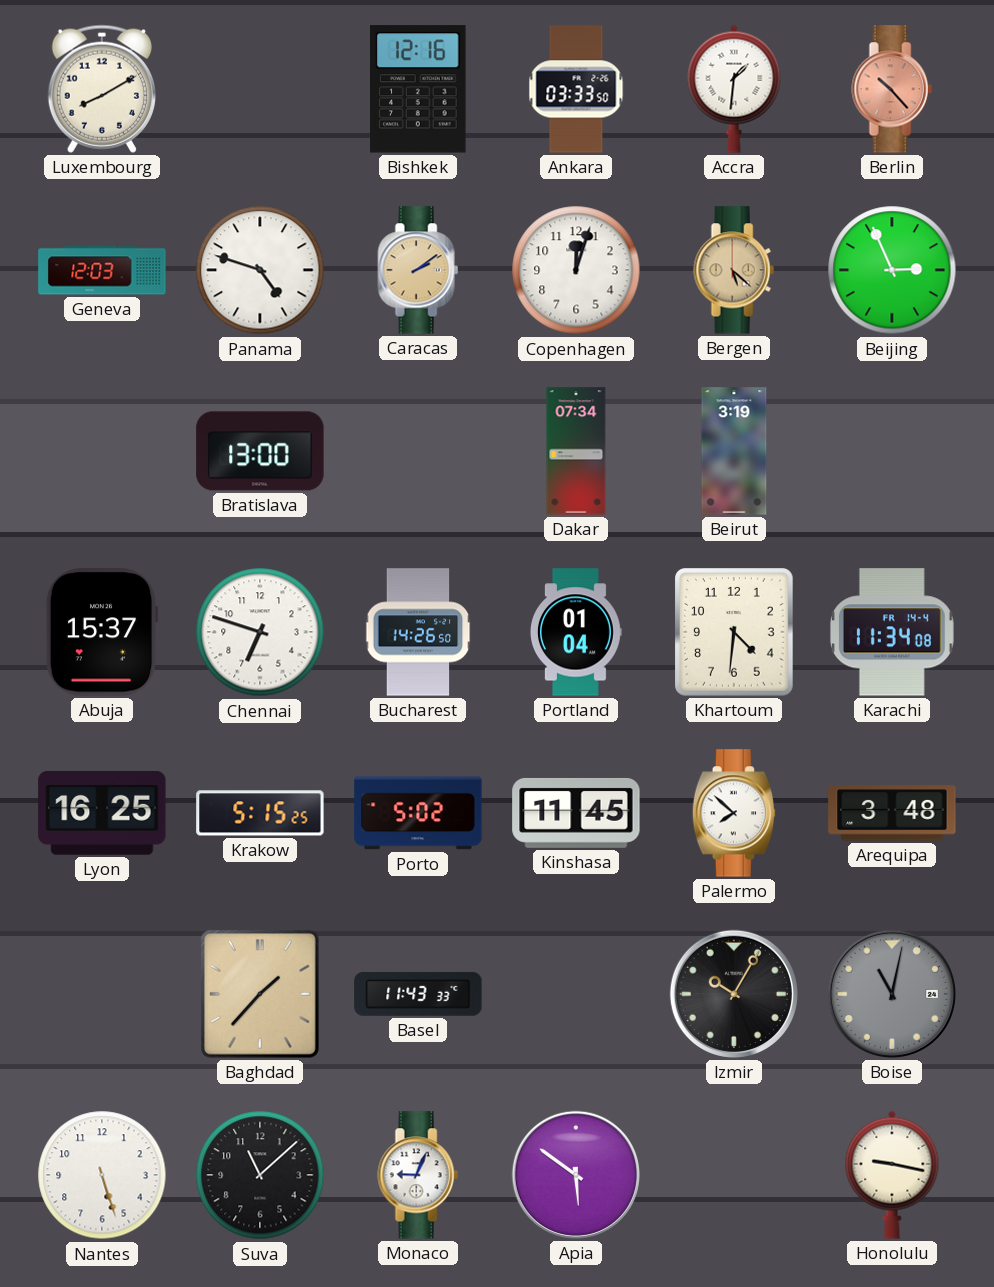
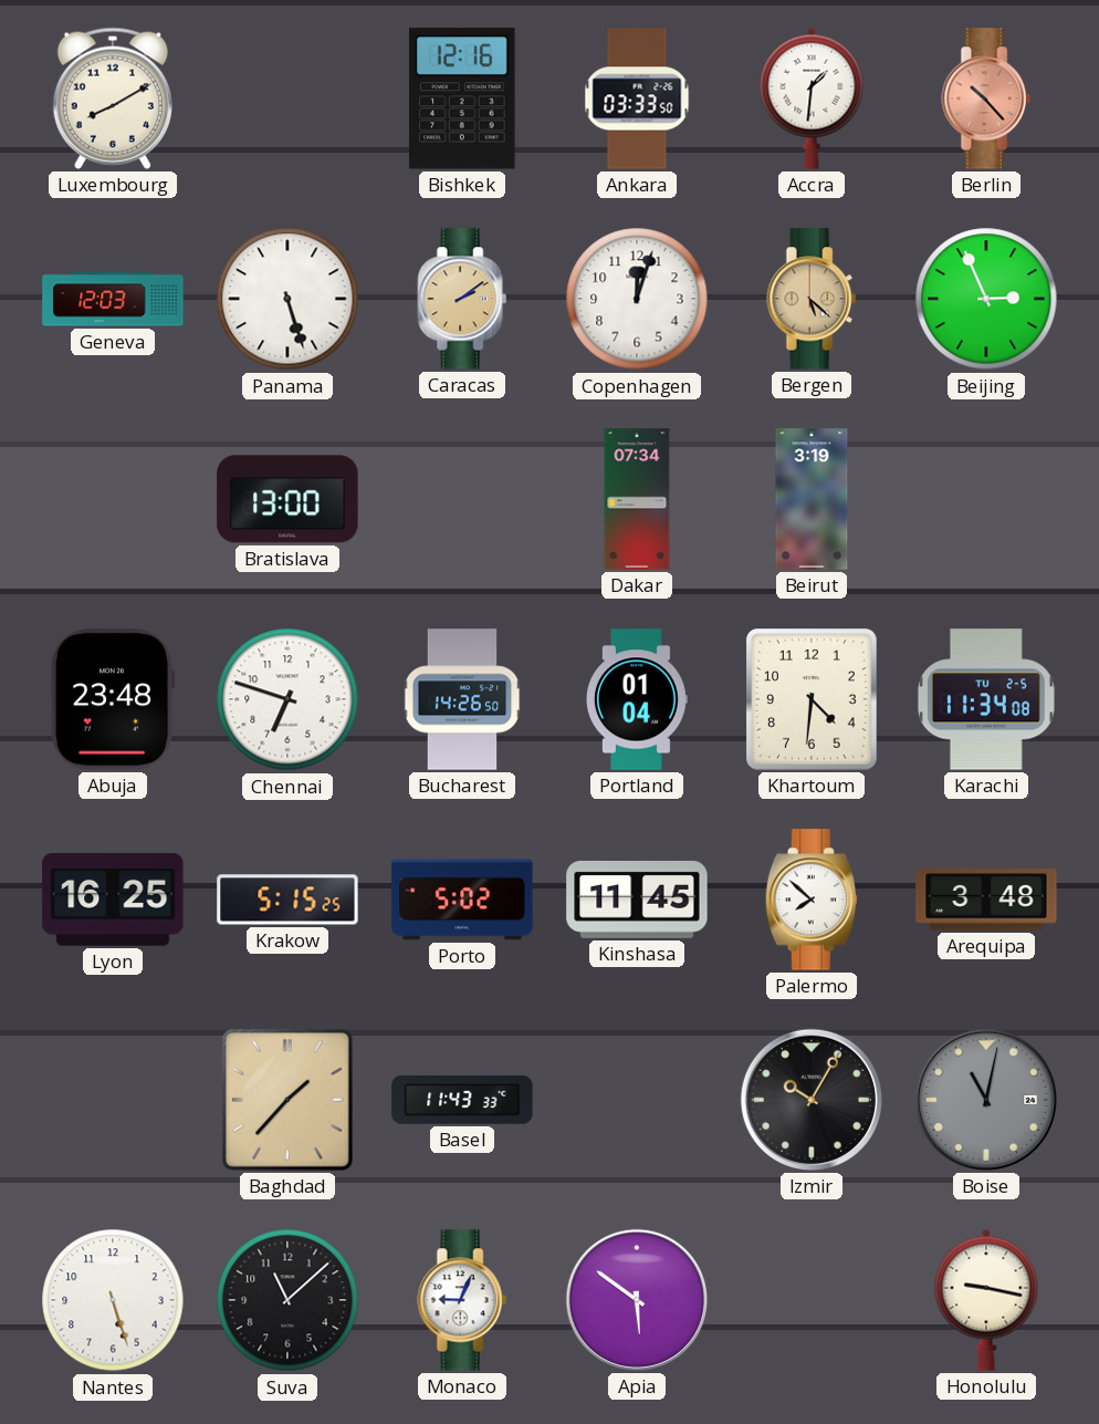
Panama: 4:48 -> 5:27
Abuja: 15:37 -> 23:48
Karachi date: FR 14-4 -> TU 2-5
